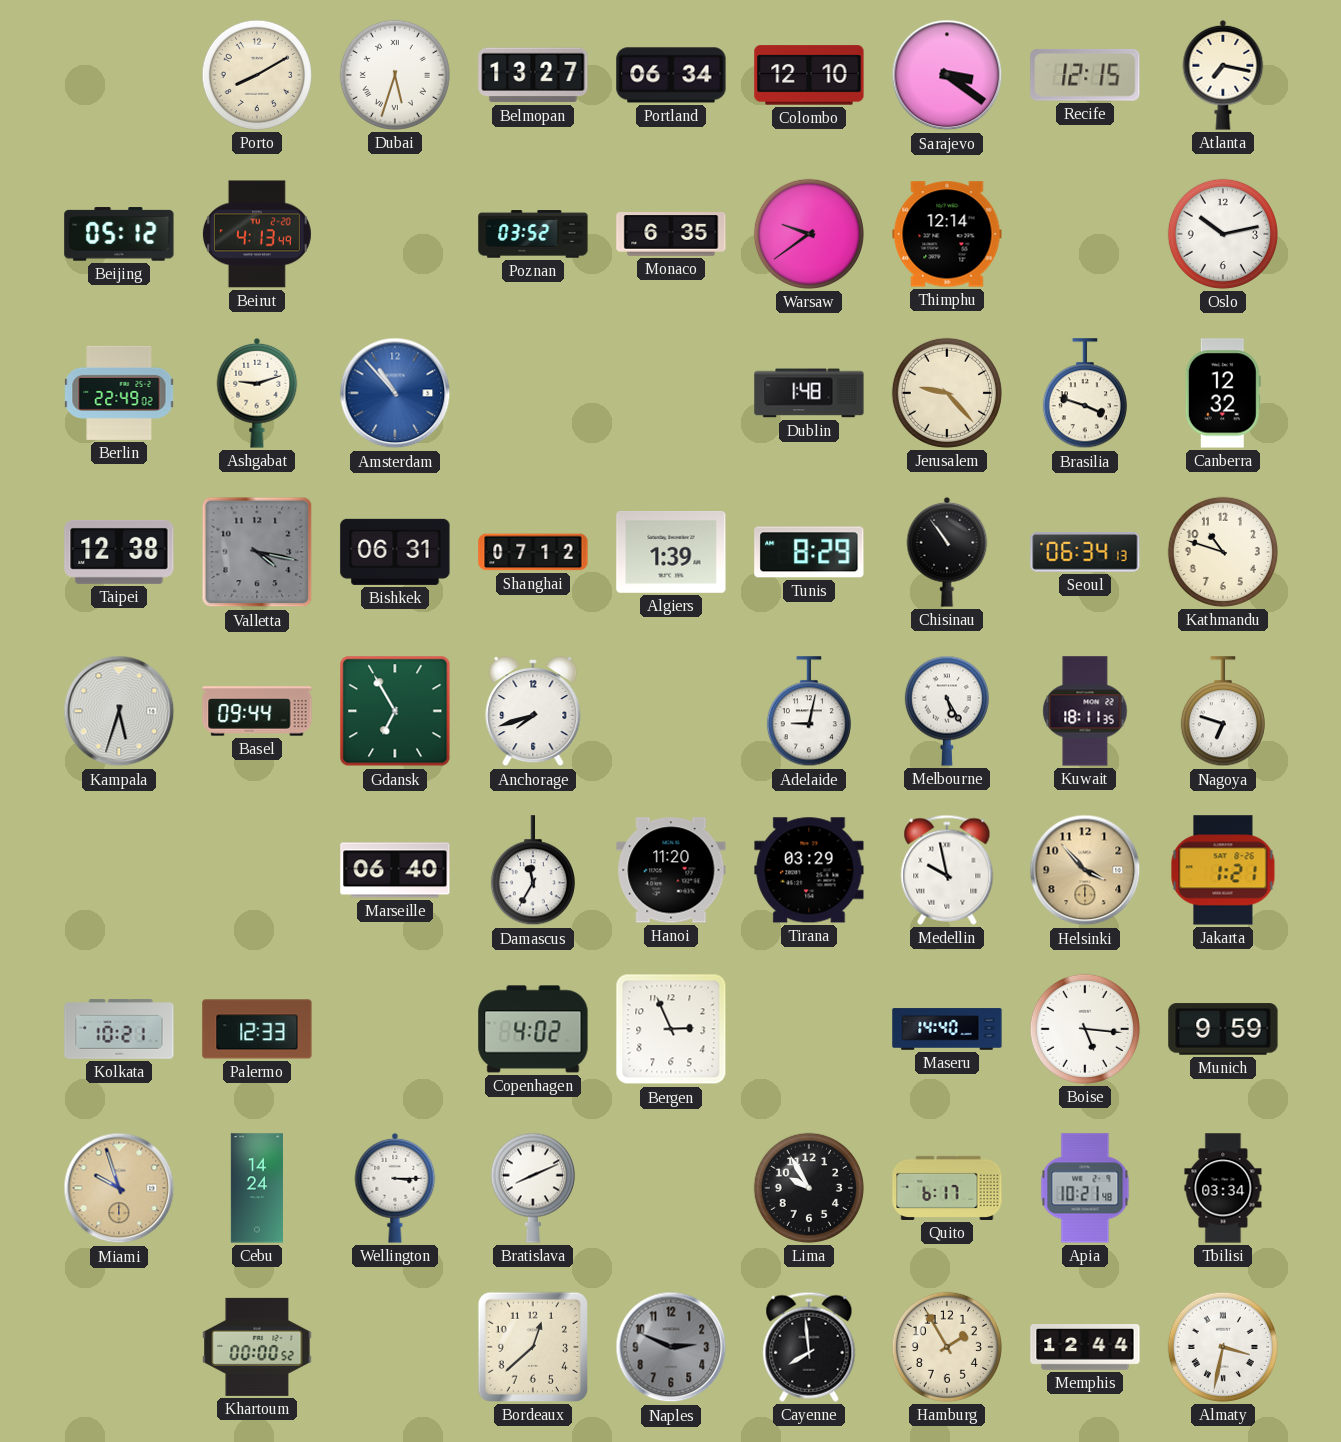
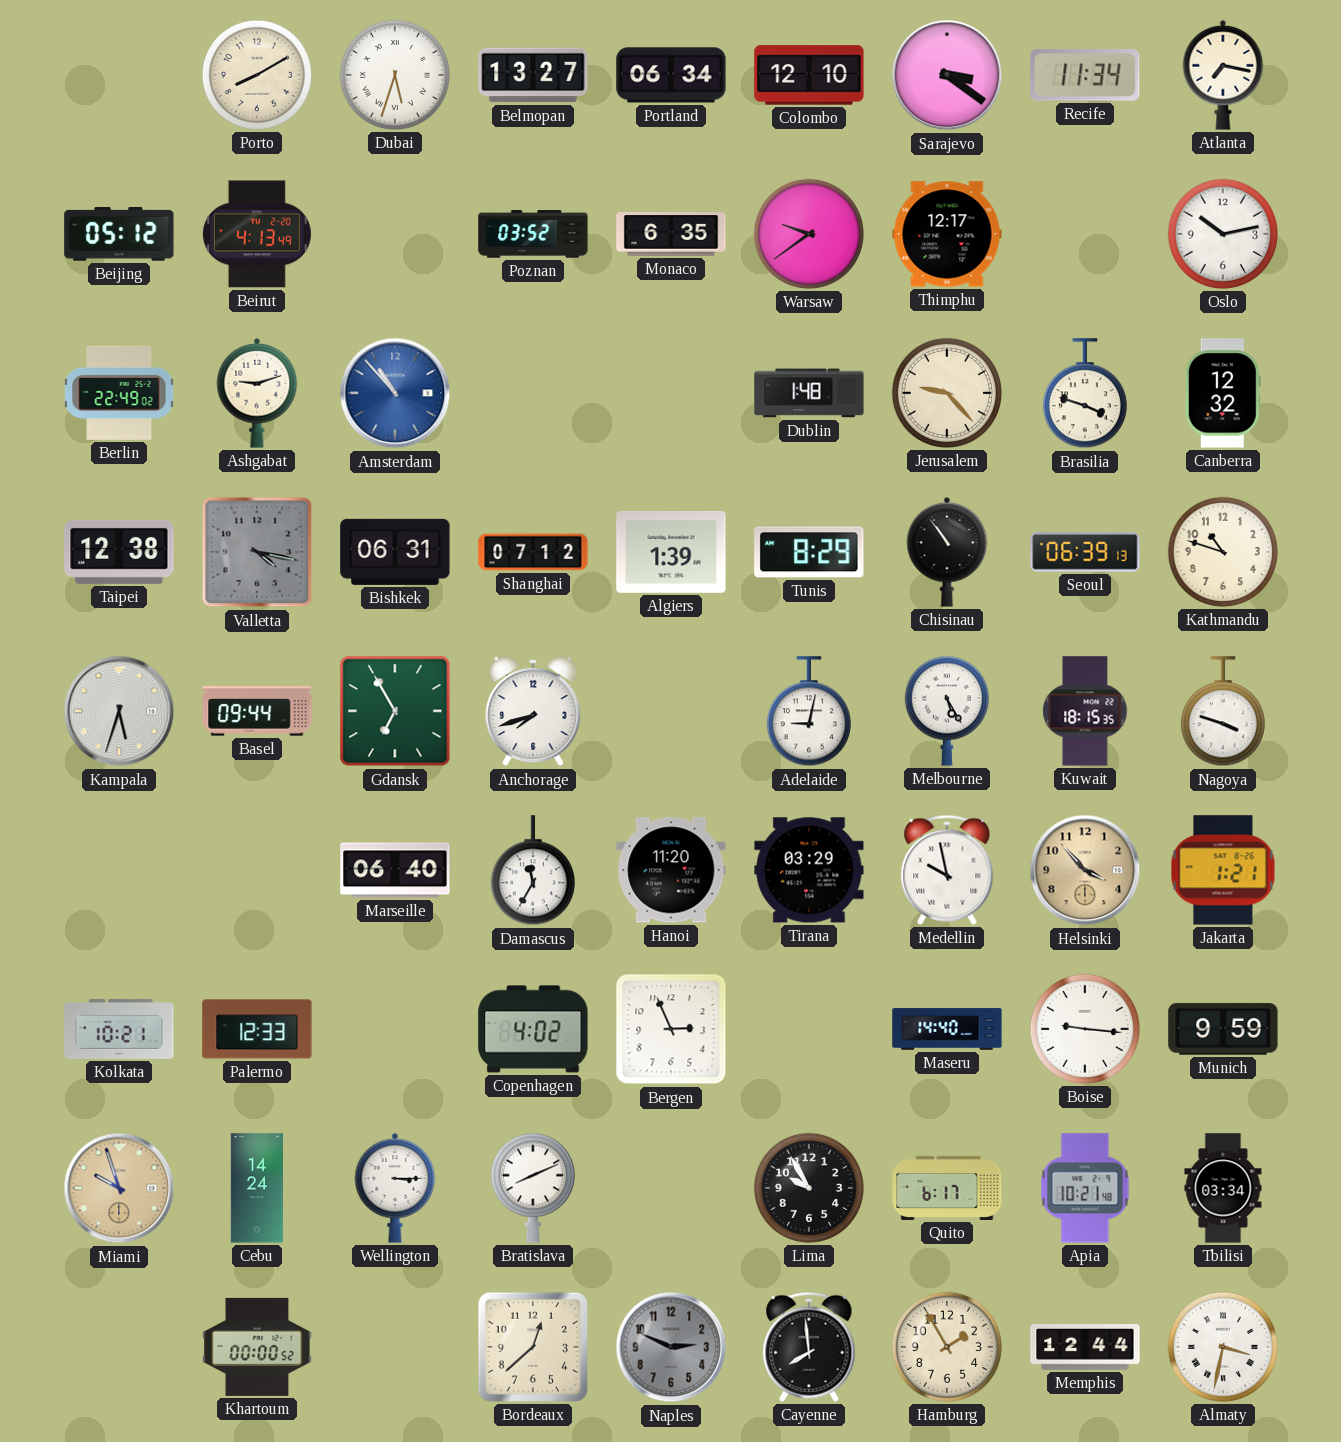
Recife: 12:15 -> 11:34
Thimphu: 12:14 -> 12:17
Seoul: 06:34 -> 06:39
Kuwait: 18:11 -> 18:15
Nagoya: 6:48 -> 3:48
Boise: 5:16 -> 9:16
